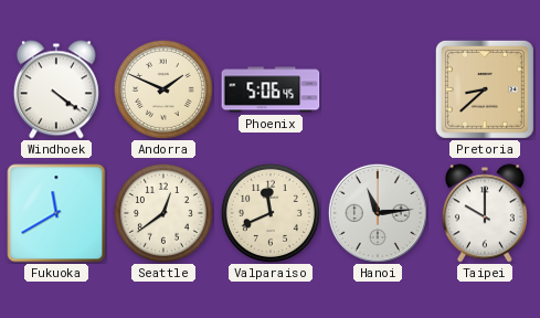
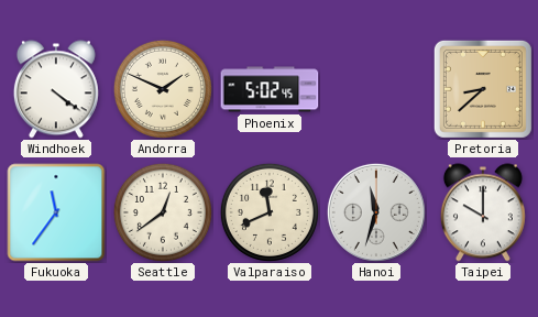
Phoenix: 5:06 -> 5:02
Fukuoka: 11:40 -> 11:36
Hanoi: 11:14 -> 11:33
